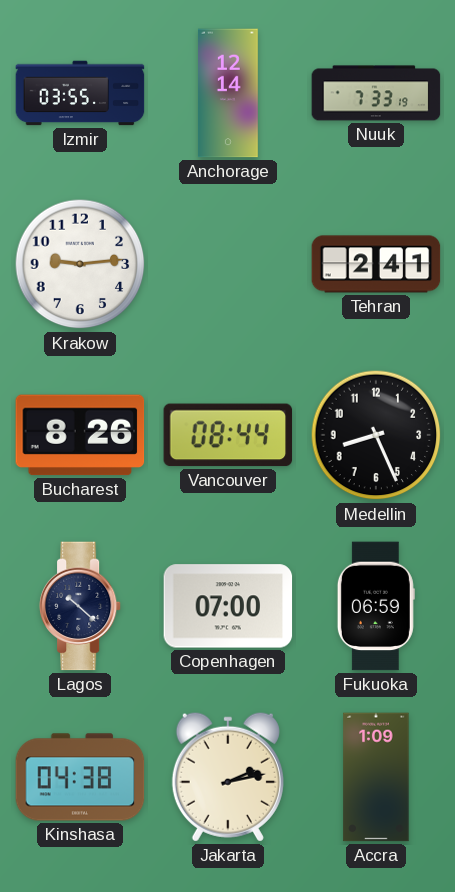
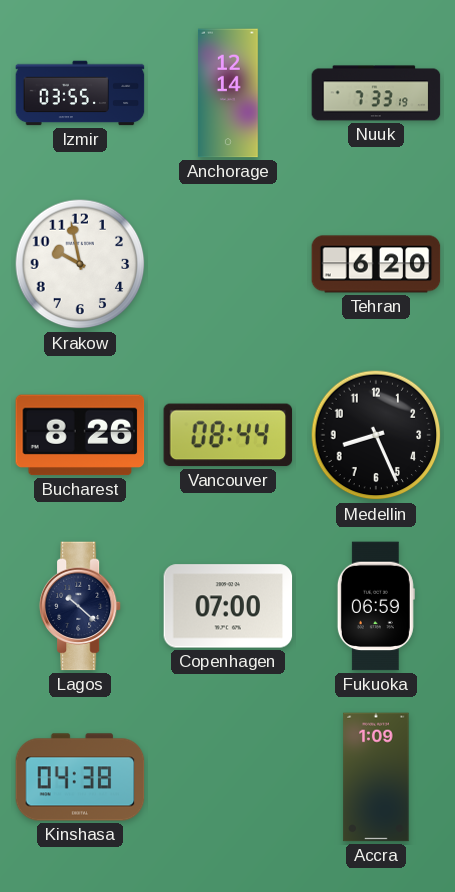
Krakow: 9:14 -> 9:58
Tehran: 2:41 -> 6:20
Jakarta: 2:13 -> none
